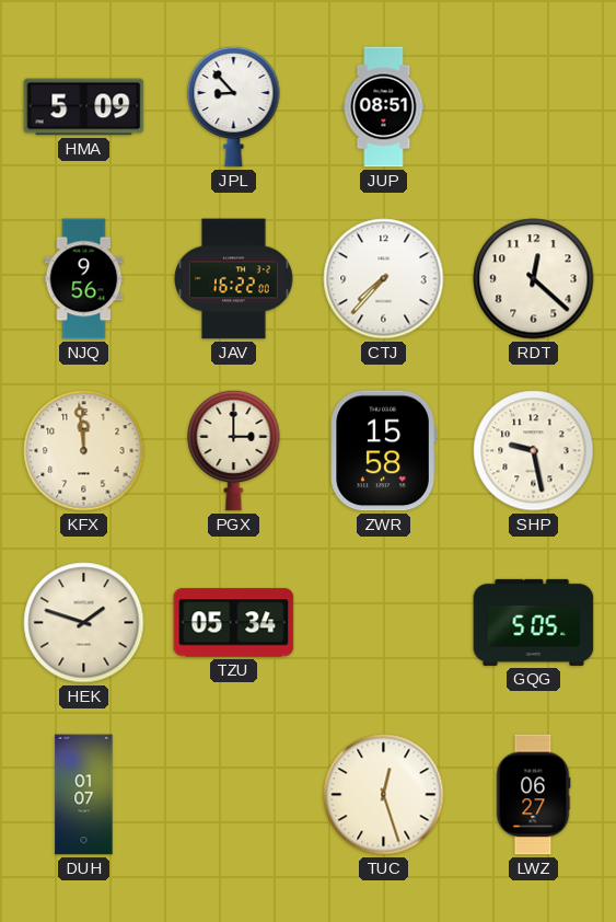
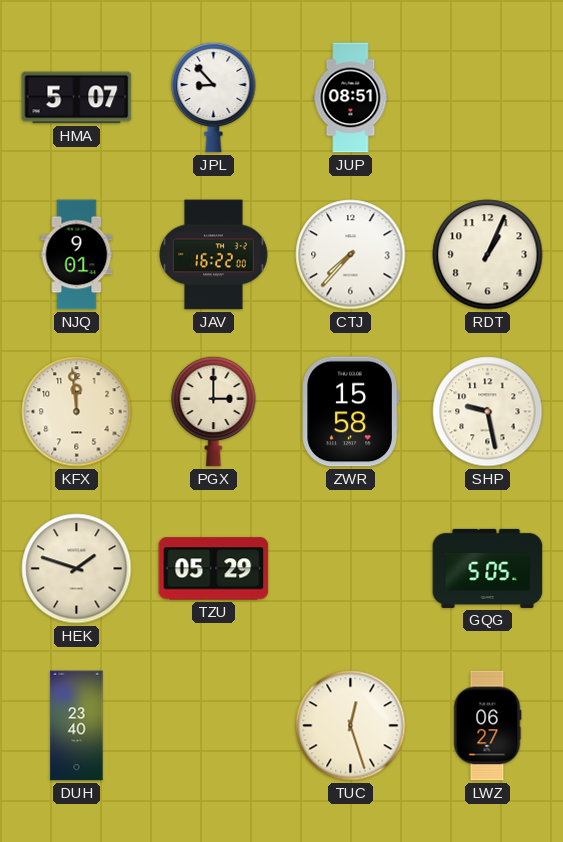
HMA: 5:09 -> 5:07
NJQ: 9:56 -> 9:01
RDT: 12:22 -> 1:04
TZU: 05:34 -> 05:29
DUH: 01:07 -> 23:40
